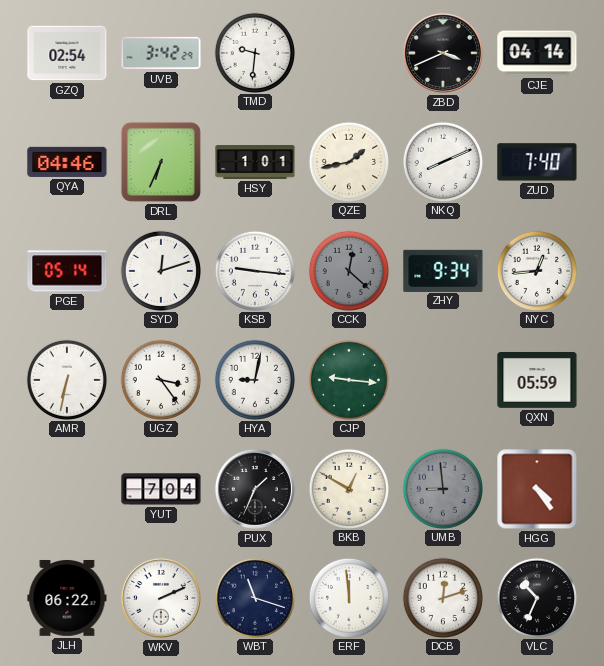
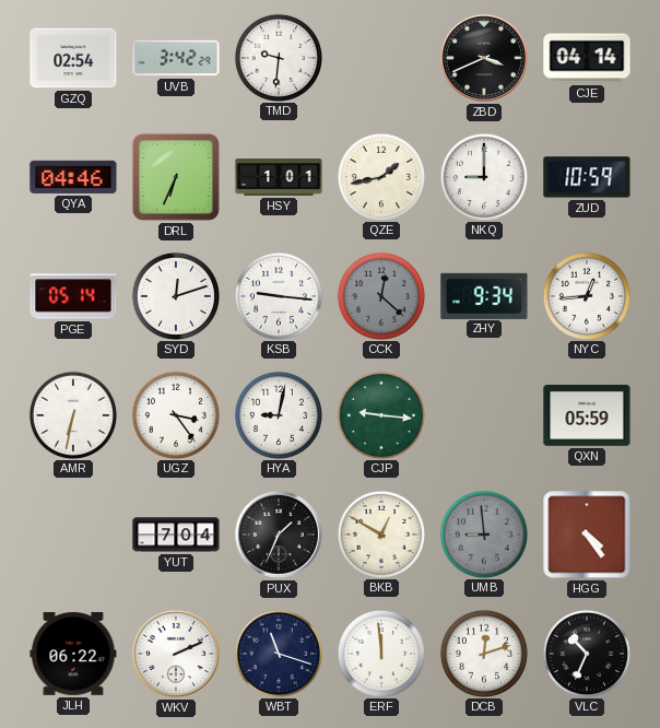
NKQ: 8:11 -> 9:00
ZUD: 7:40 -> 10:59
